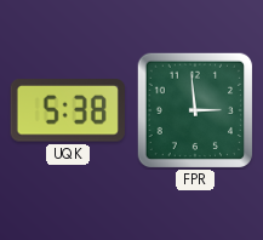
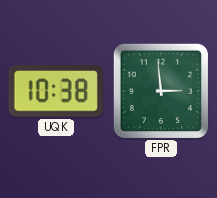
UQK: 5:38 -> 10:38
